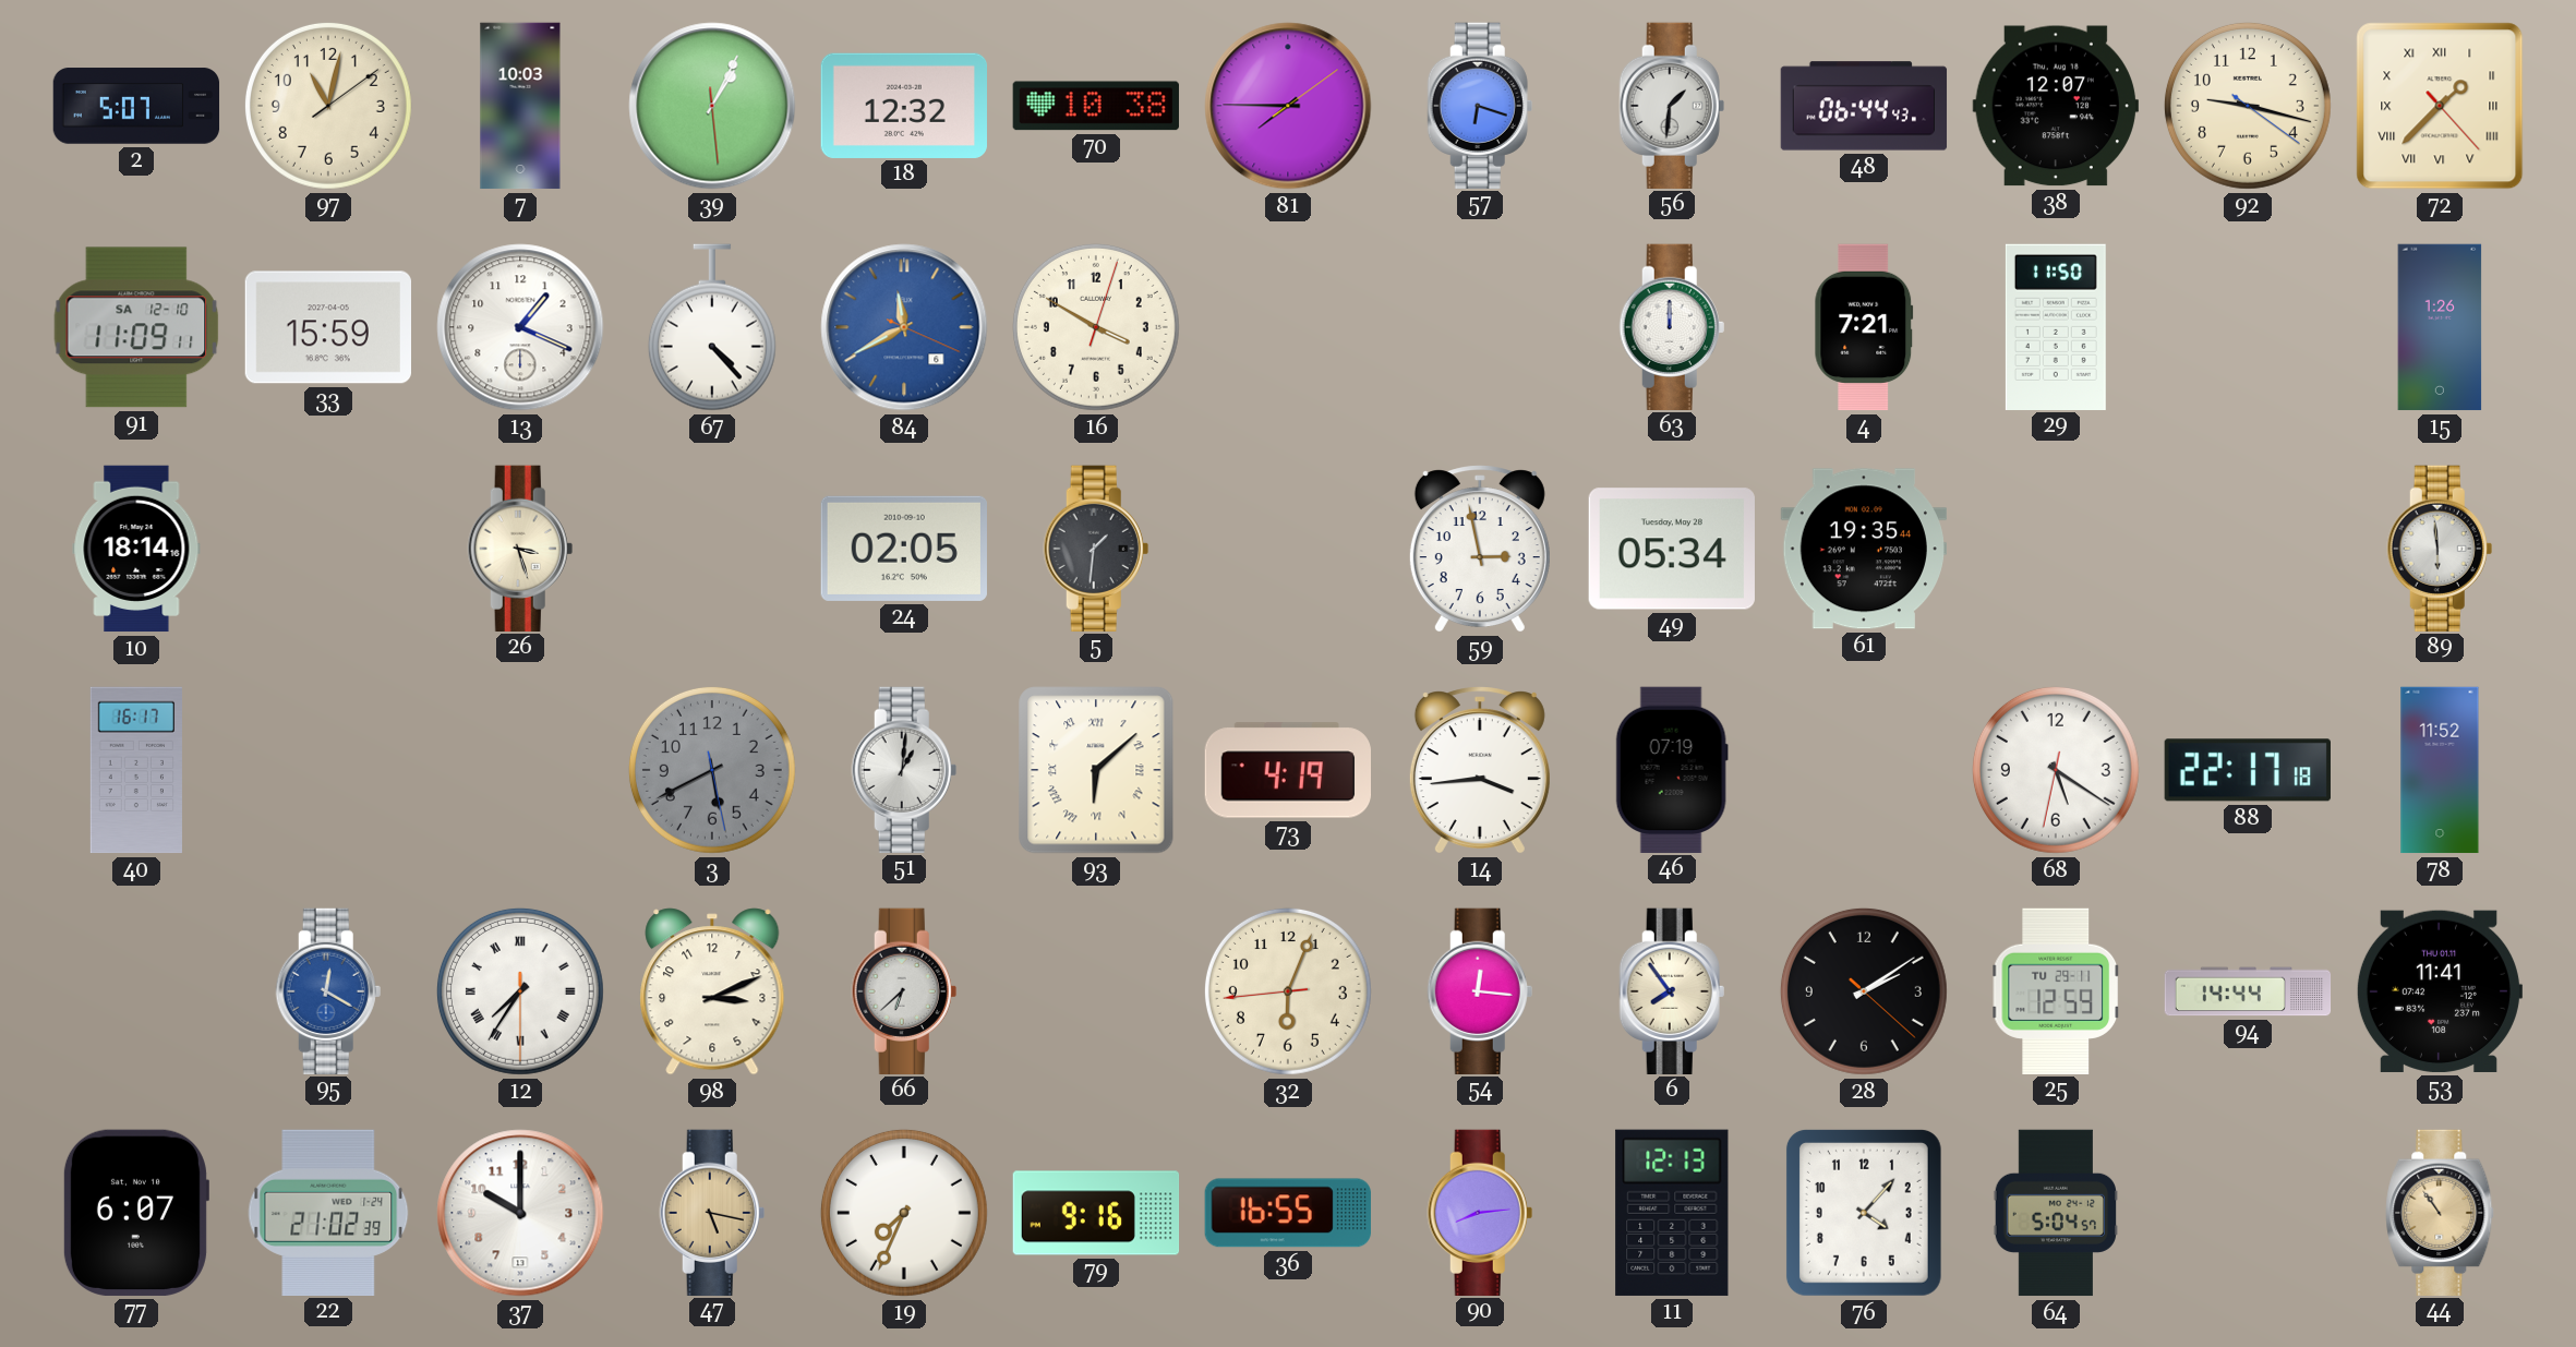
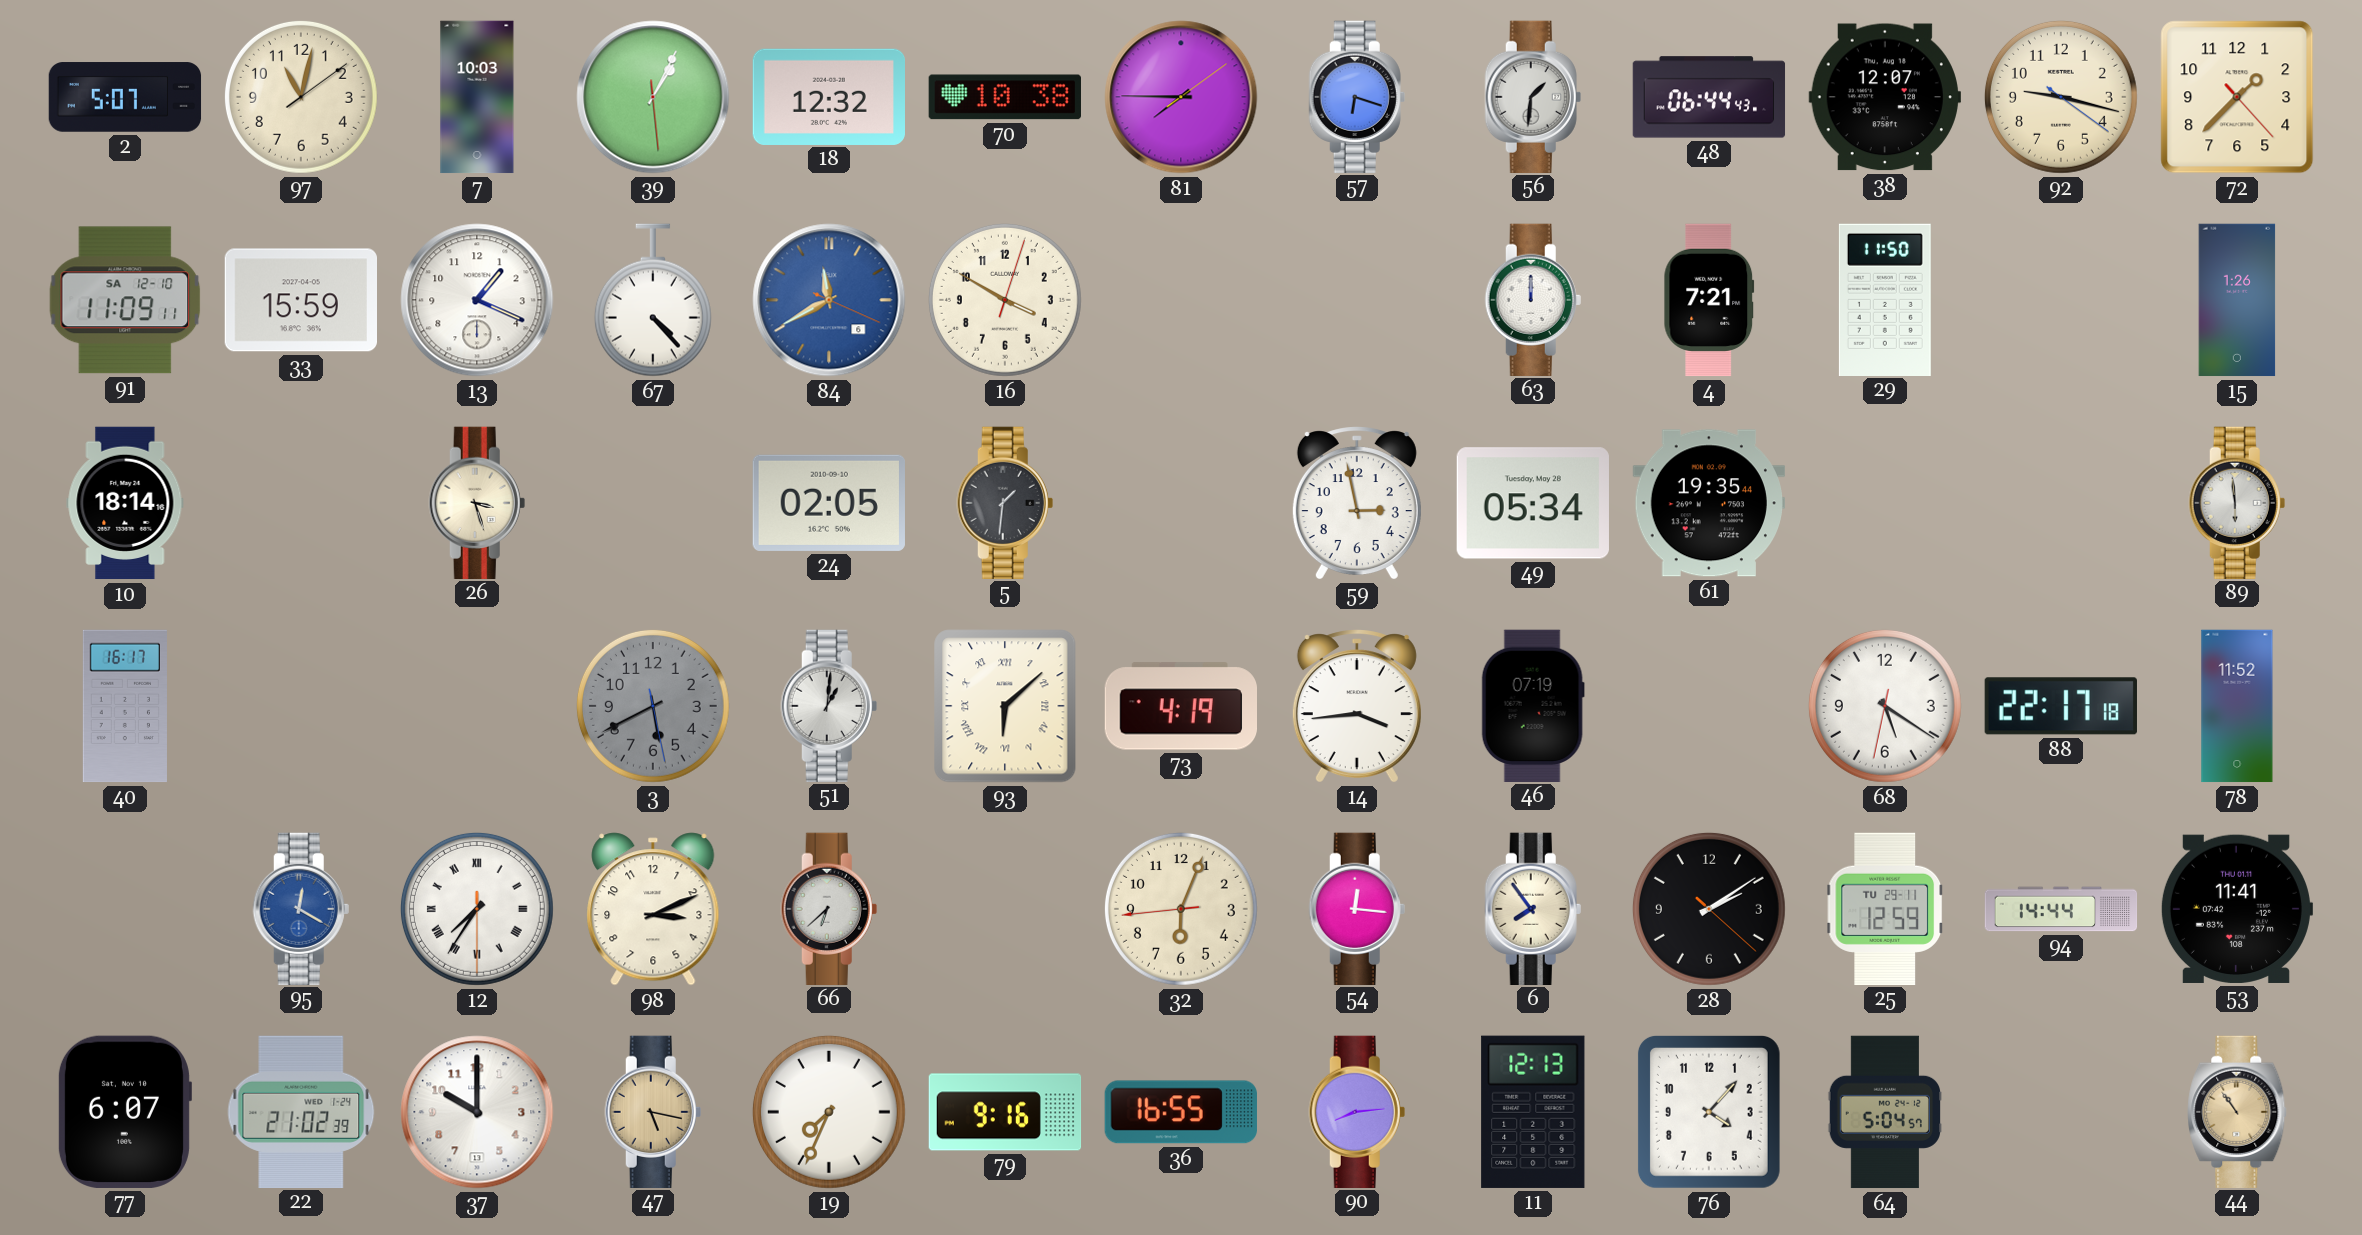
72 numerals: Roman -> Arabic
